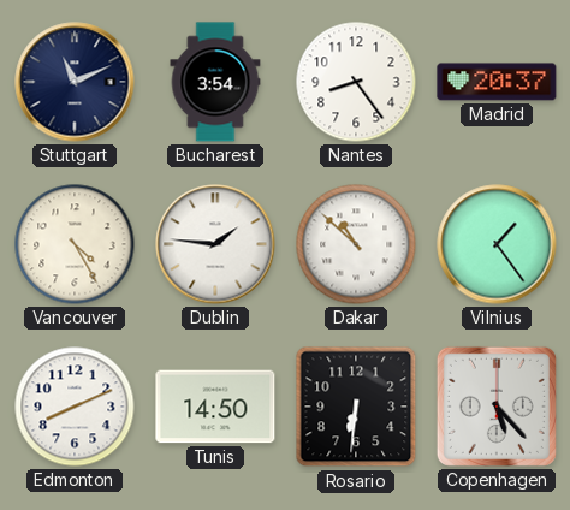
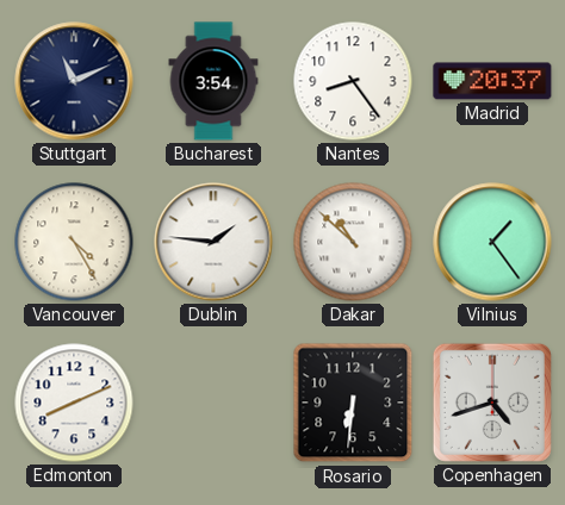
Tunis: 14:50 -> none
Copenhagen: 5:23 -> 4:42
